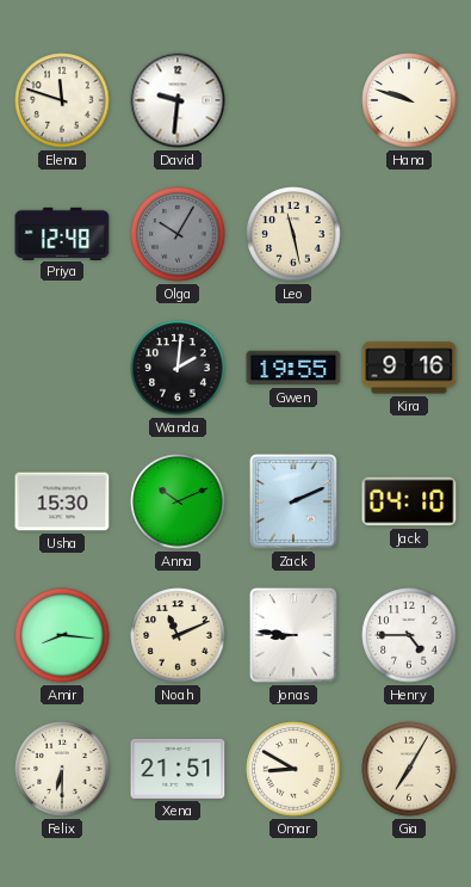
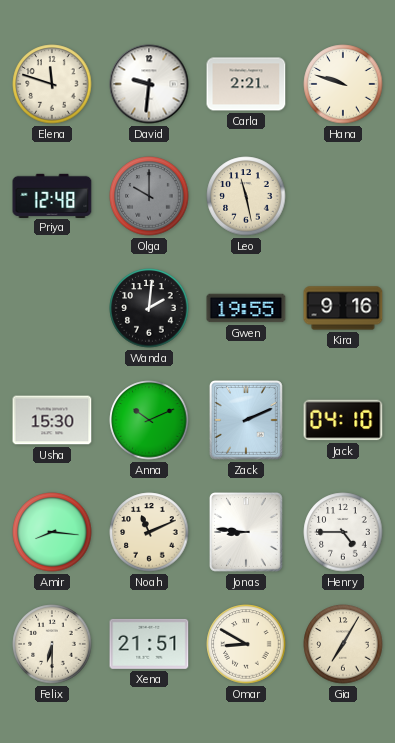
Carla: none -> 2:21
Olga: 10:05 -> 10:00
